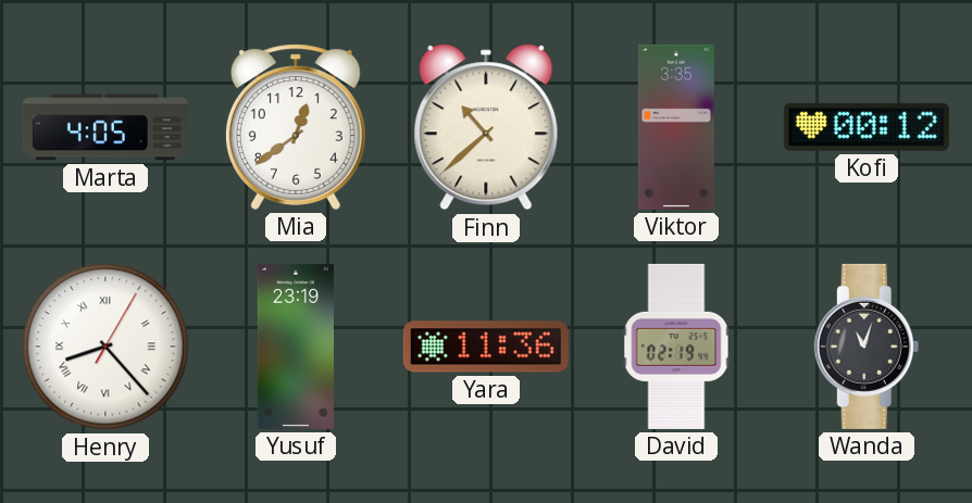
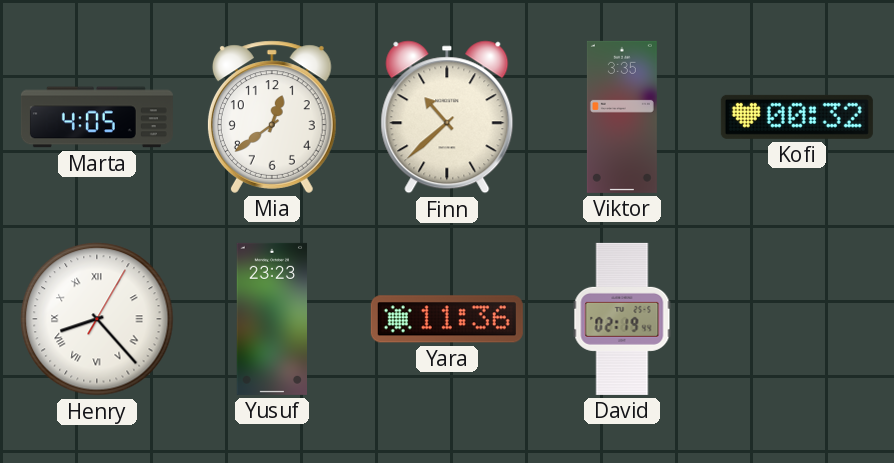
Kofi: 00:12 -> 00:32
Yusuf: 23:19 -> 23:23
Wanda: 11:03 -> none
